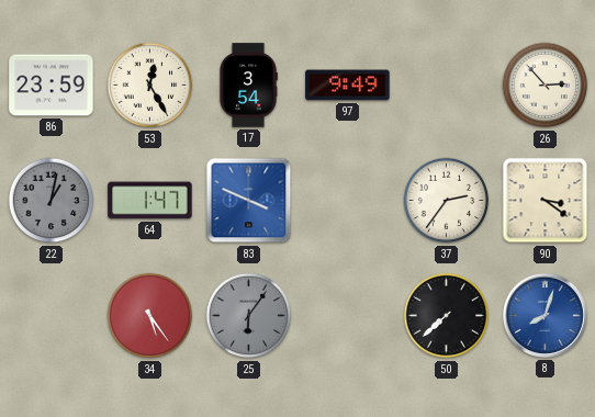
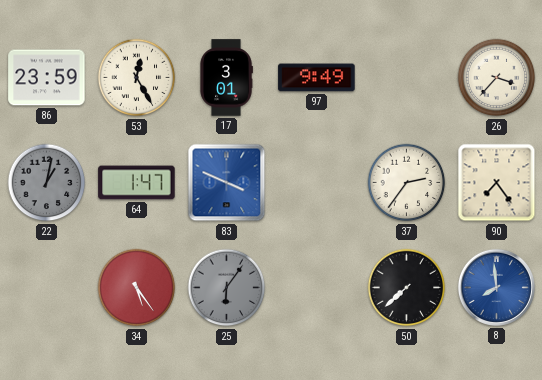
17: 3:54 -> 3:01
26: 2:53 -> 3:37
90: 3:21 -> 7:24
8: 8:03 -> 7:59
